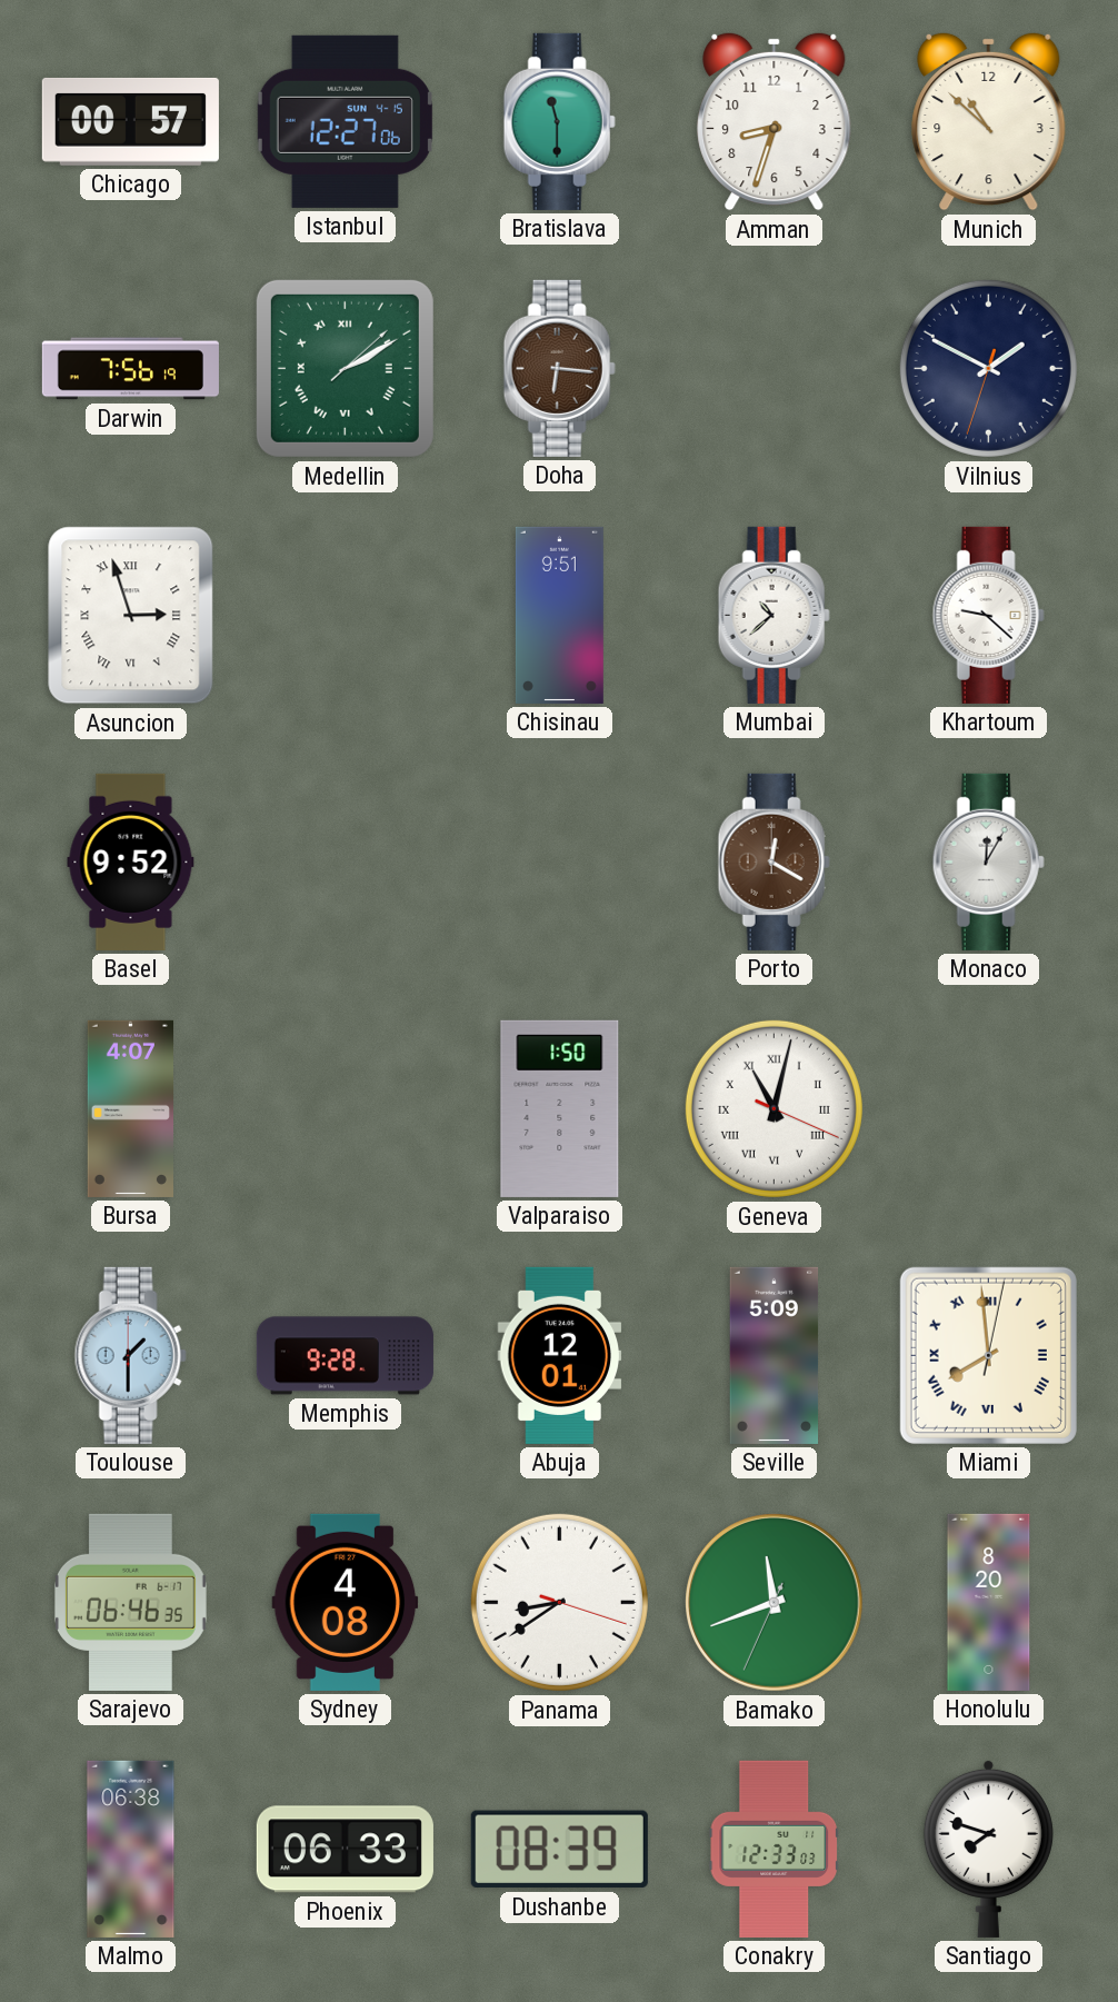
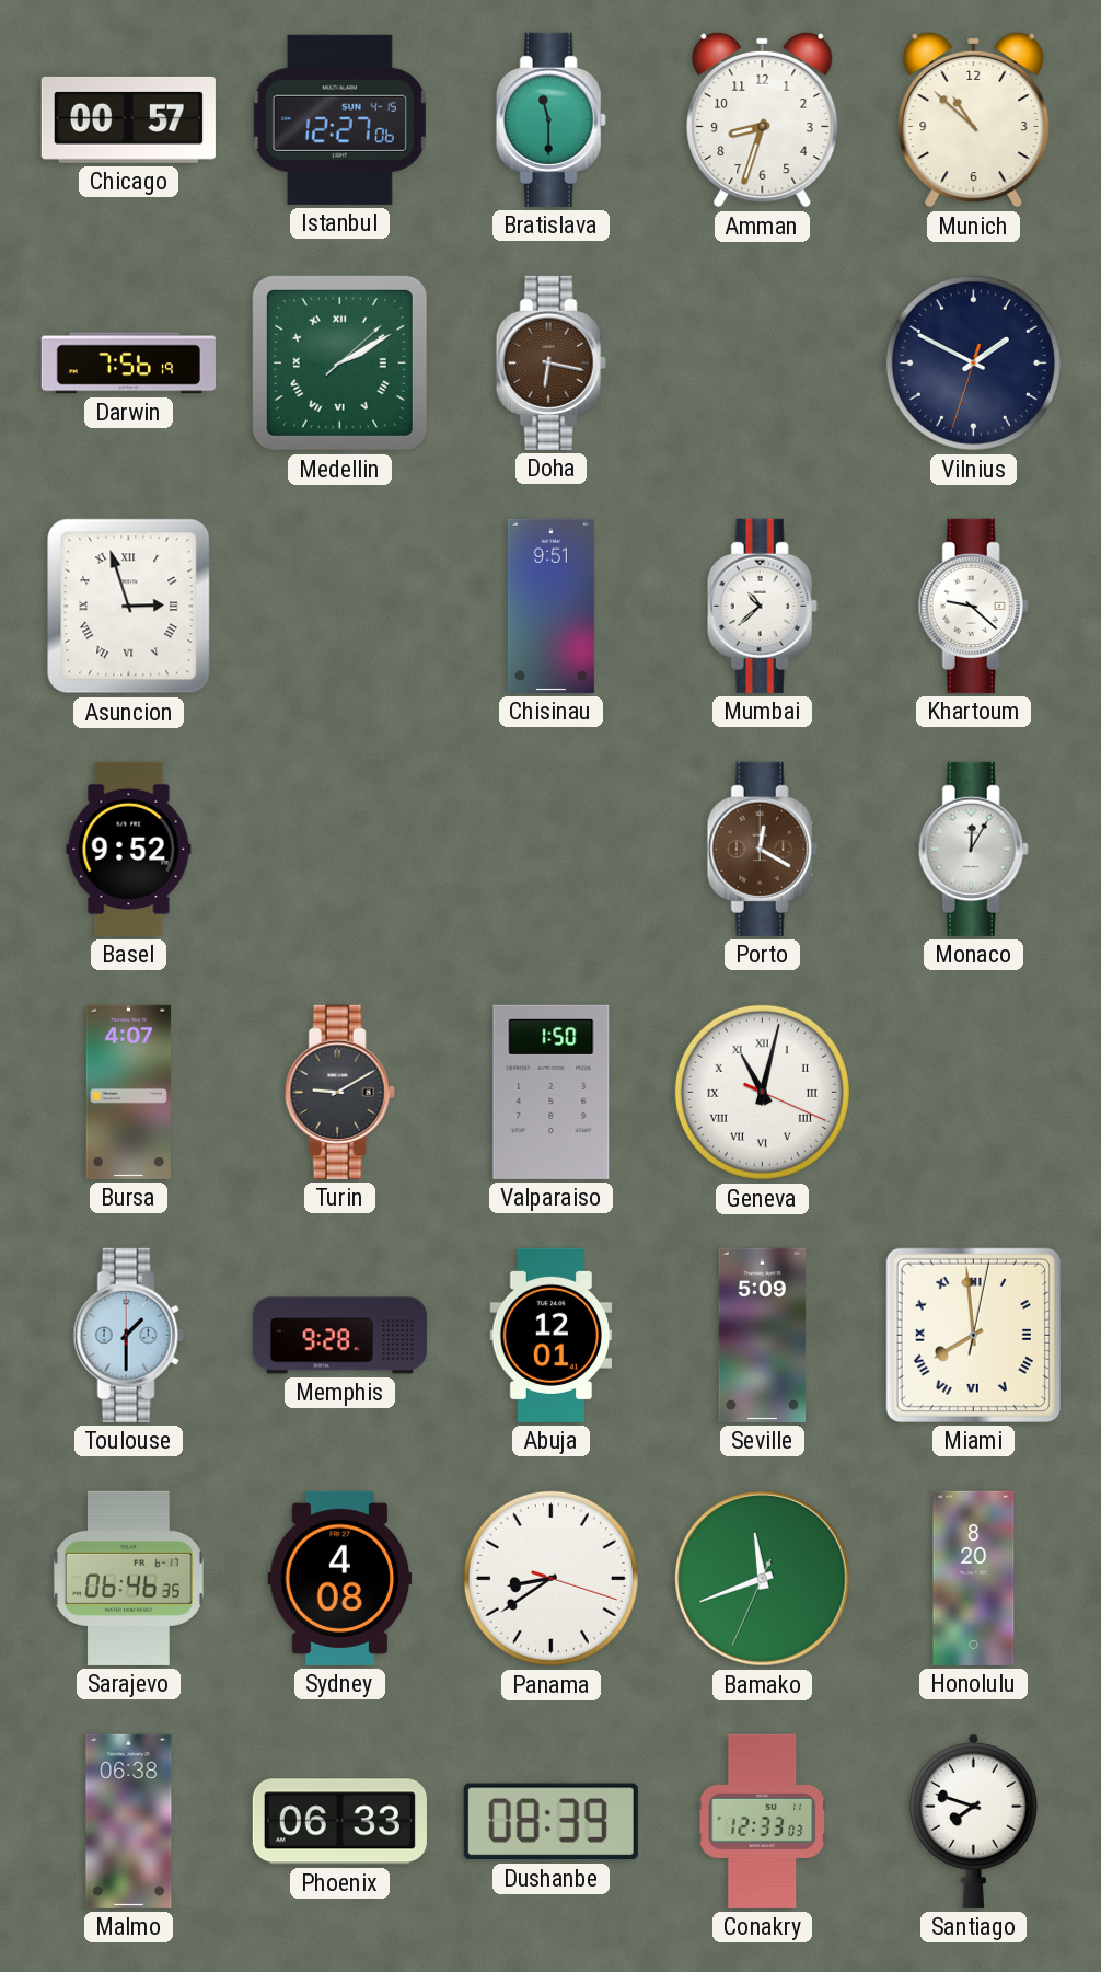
Doha: 6:16 -> 6:17
Turin: none -> 9:10
